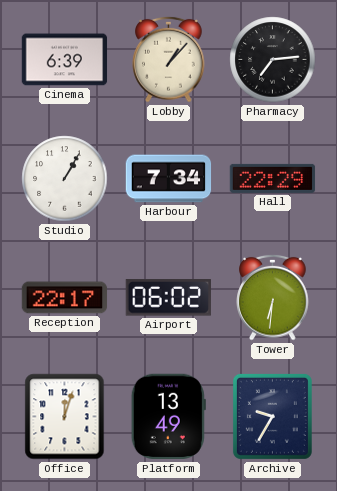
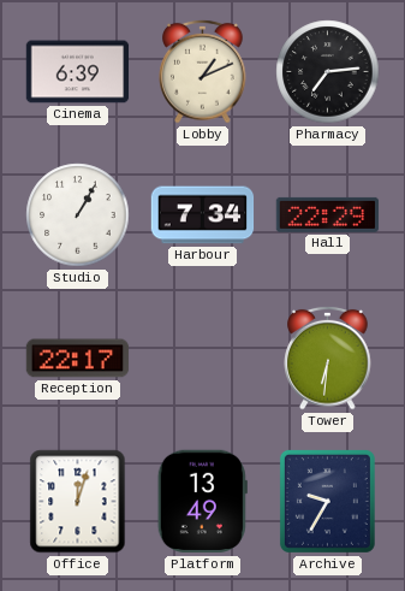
Lobby: 1:07 -> 1:11
Airport: 06:02 -> none
